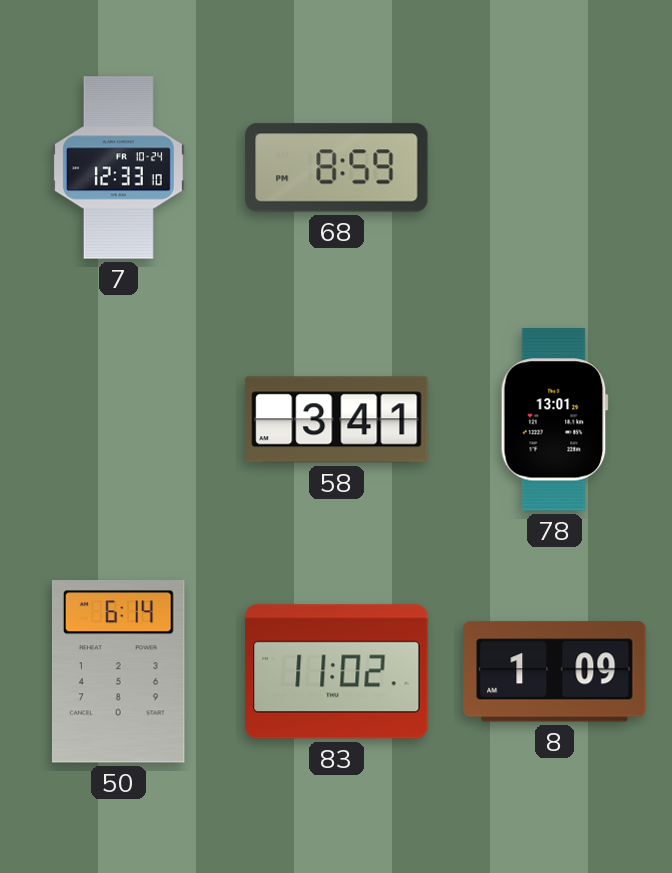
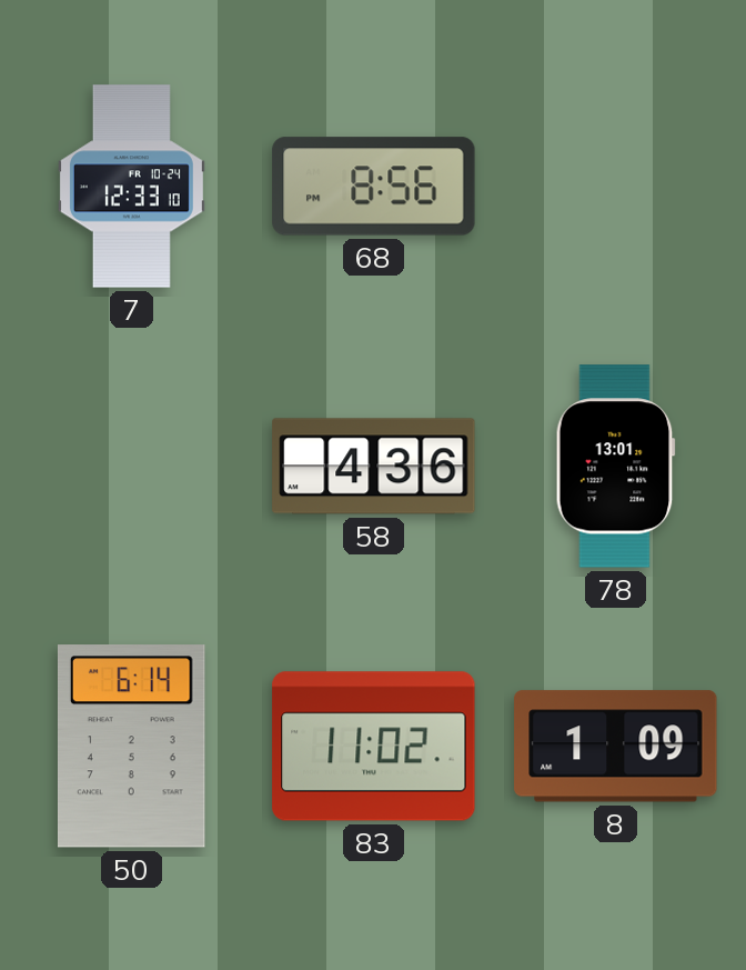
68: 8:59 -> 8:56
58: 3:41 -> 4:36
